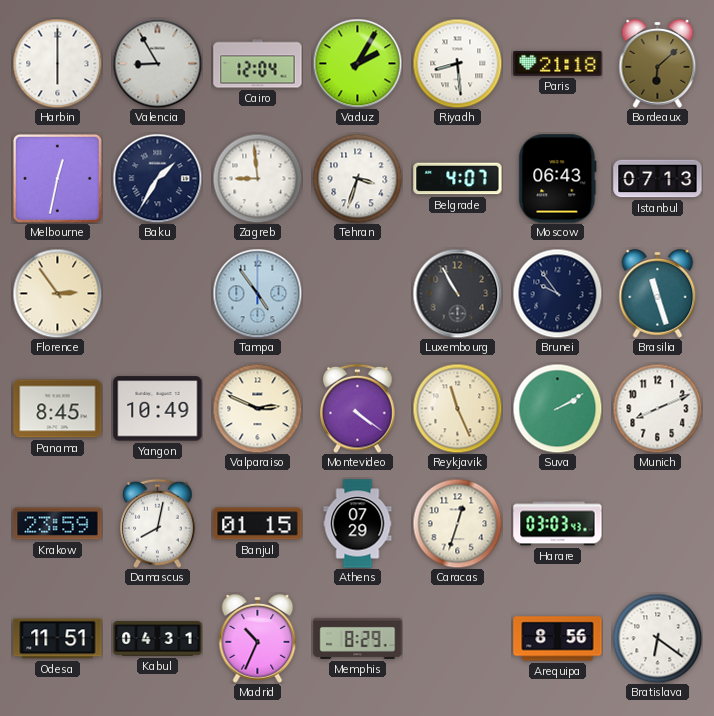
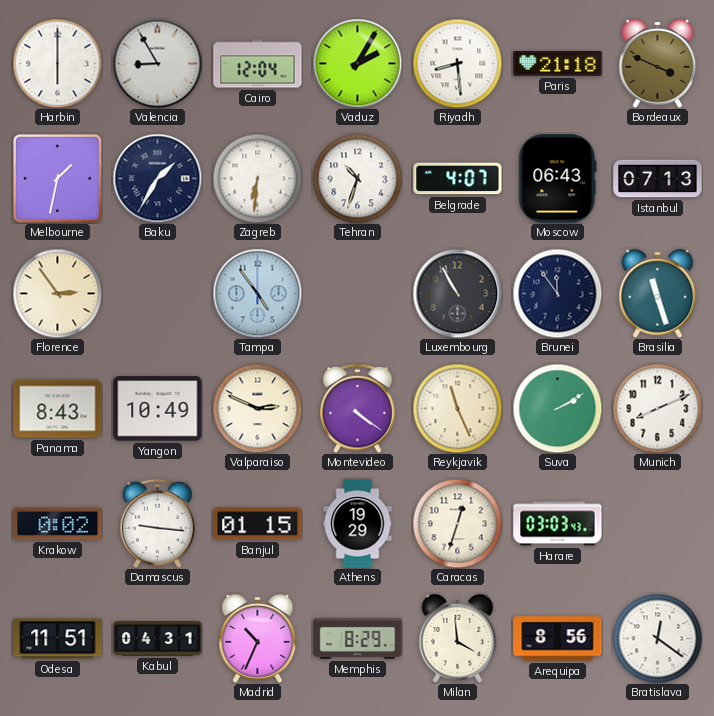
Bordeaux: 6:08 -> 3:49
Melbourne: 12:32 -> 1:32
Zagreb: 8:59 -> 6:31
Tehran: 3:33 -> 10:33
Brunei: 9:54 -> 11:54
Panama: 8:45 -> 8:43
Krakow: 23:59 -> 0:02
Damascus: 8:02 -> 9:16
Athens: 07:29 -> 19:29
Milan: none -> 3:59
Bratislava: 6:21 -> 12:21
